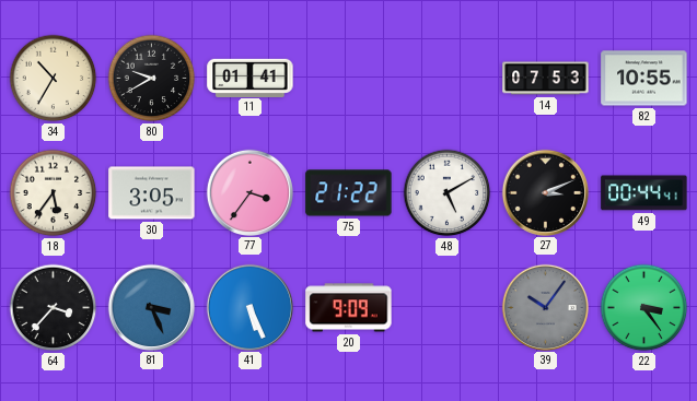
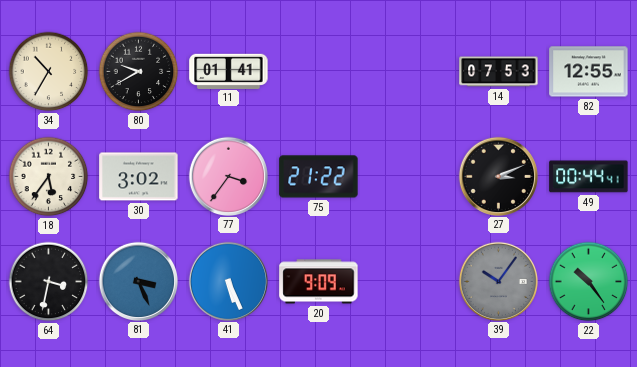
82: 10:55 -> 12:55
30: 3:05 -> 3:02
48: 5:10 -> none
64: 3:37 -> 3:32
22: 3:24 -> 10:24
